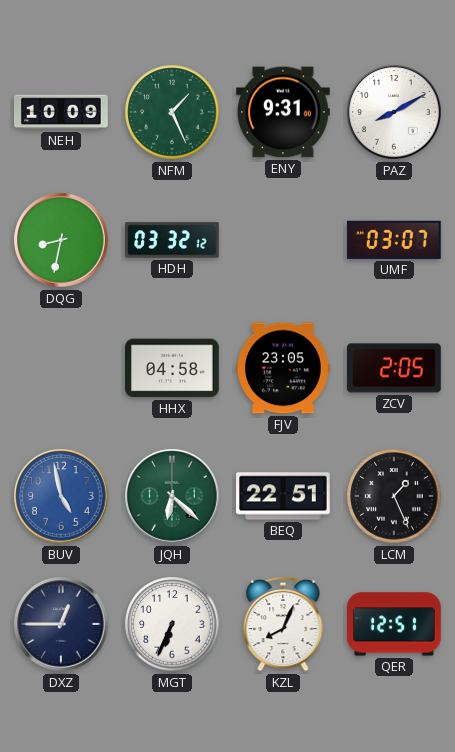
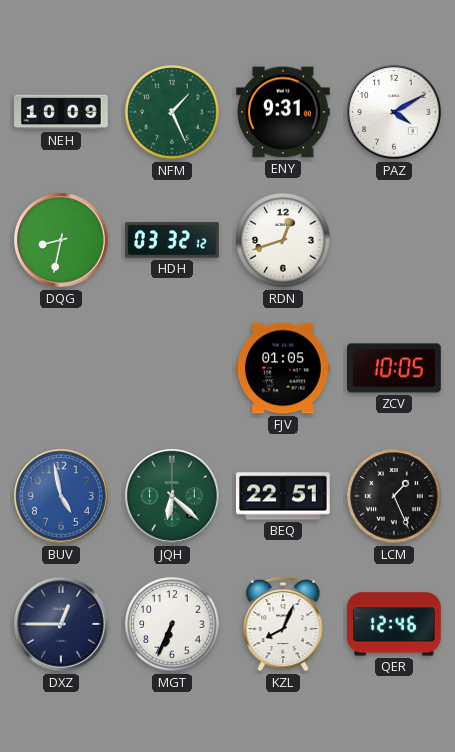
PAZ: 8:10 -> 4:10
RDN: none -> 12:42
UMF: 03:07 -> none
HHX: 04:58 -> none
FJV: 23:05 -> 01:05
ZCV: 2:05 -> 10:05
QER: 12:51 -> 12:46
